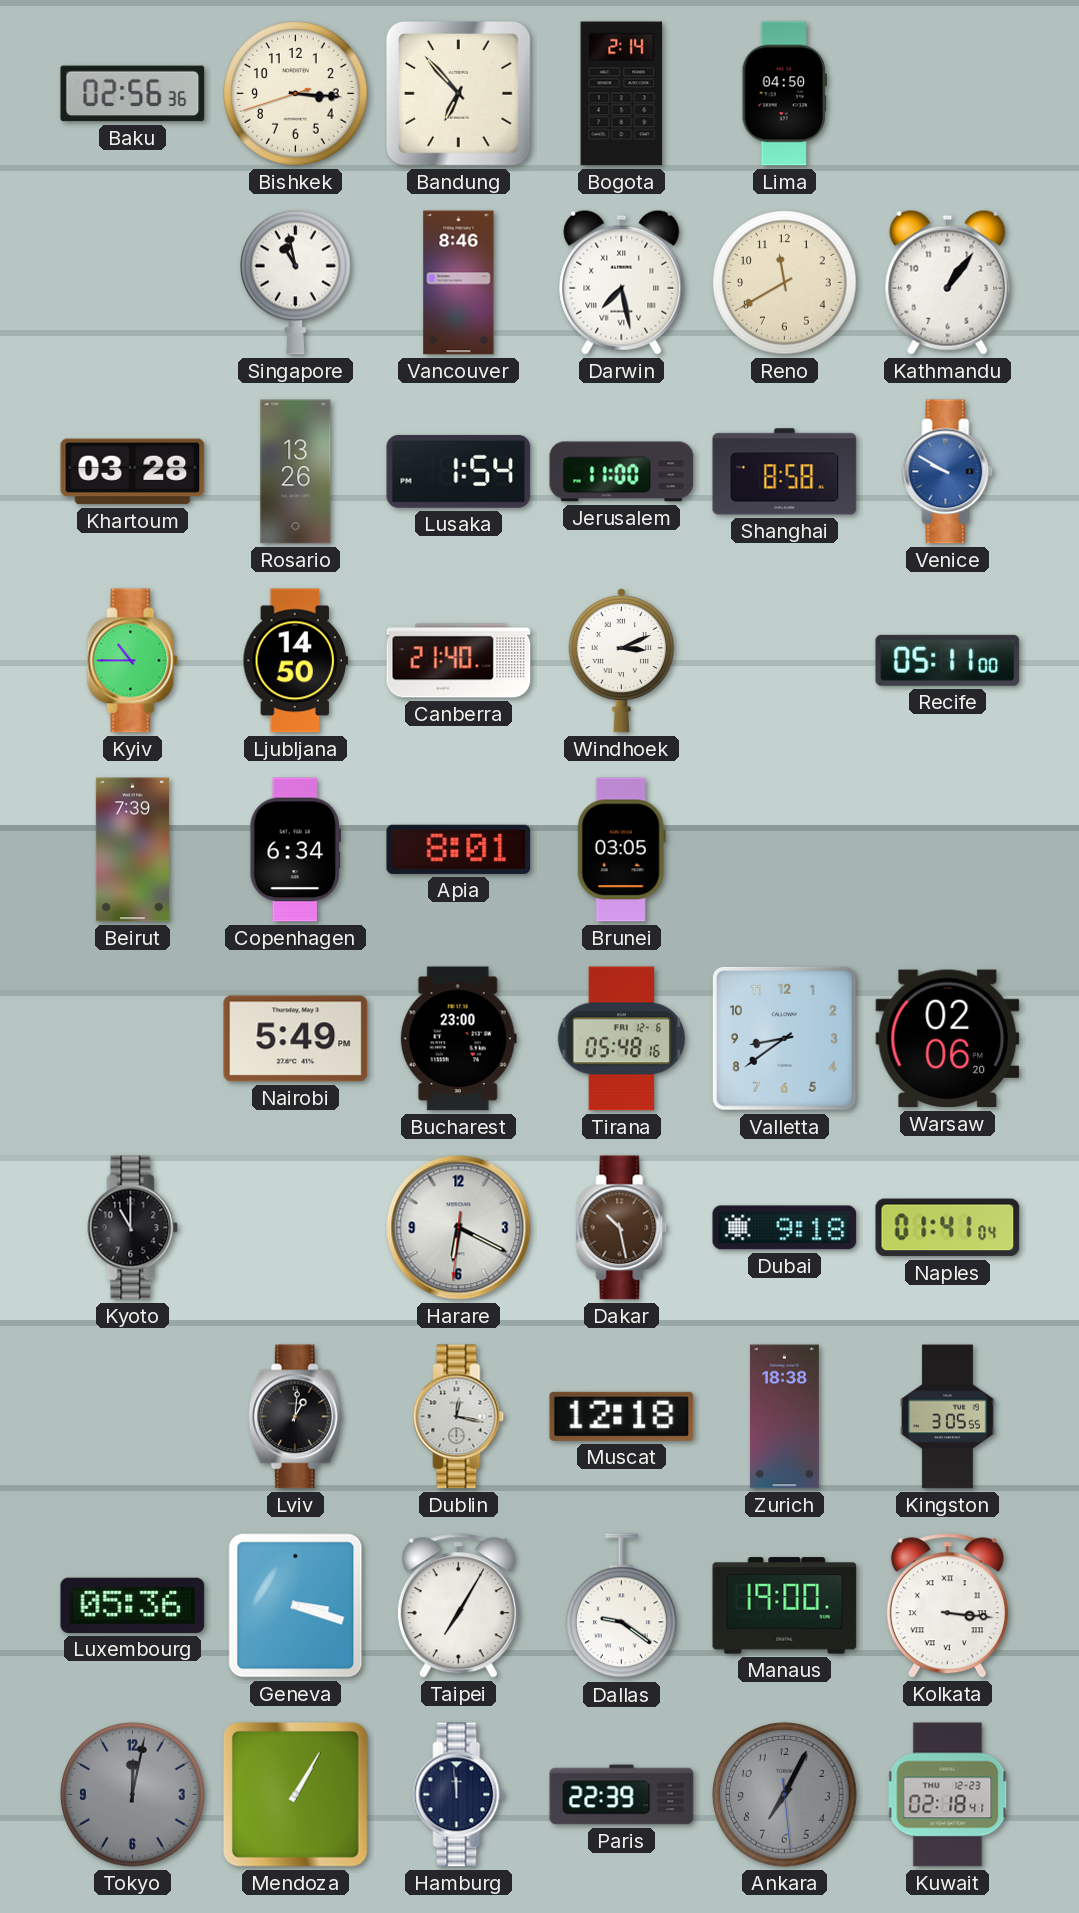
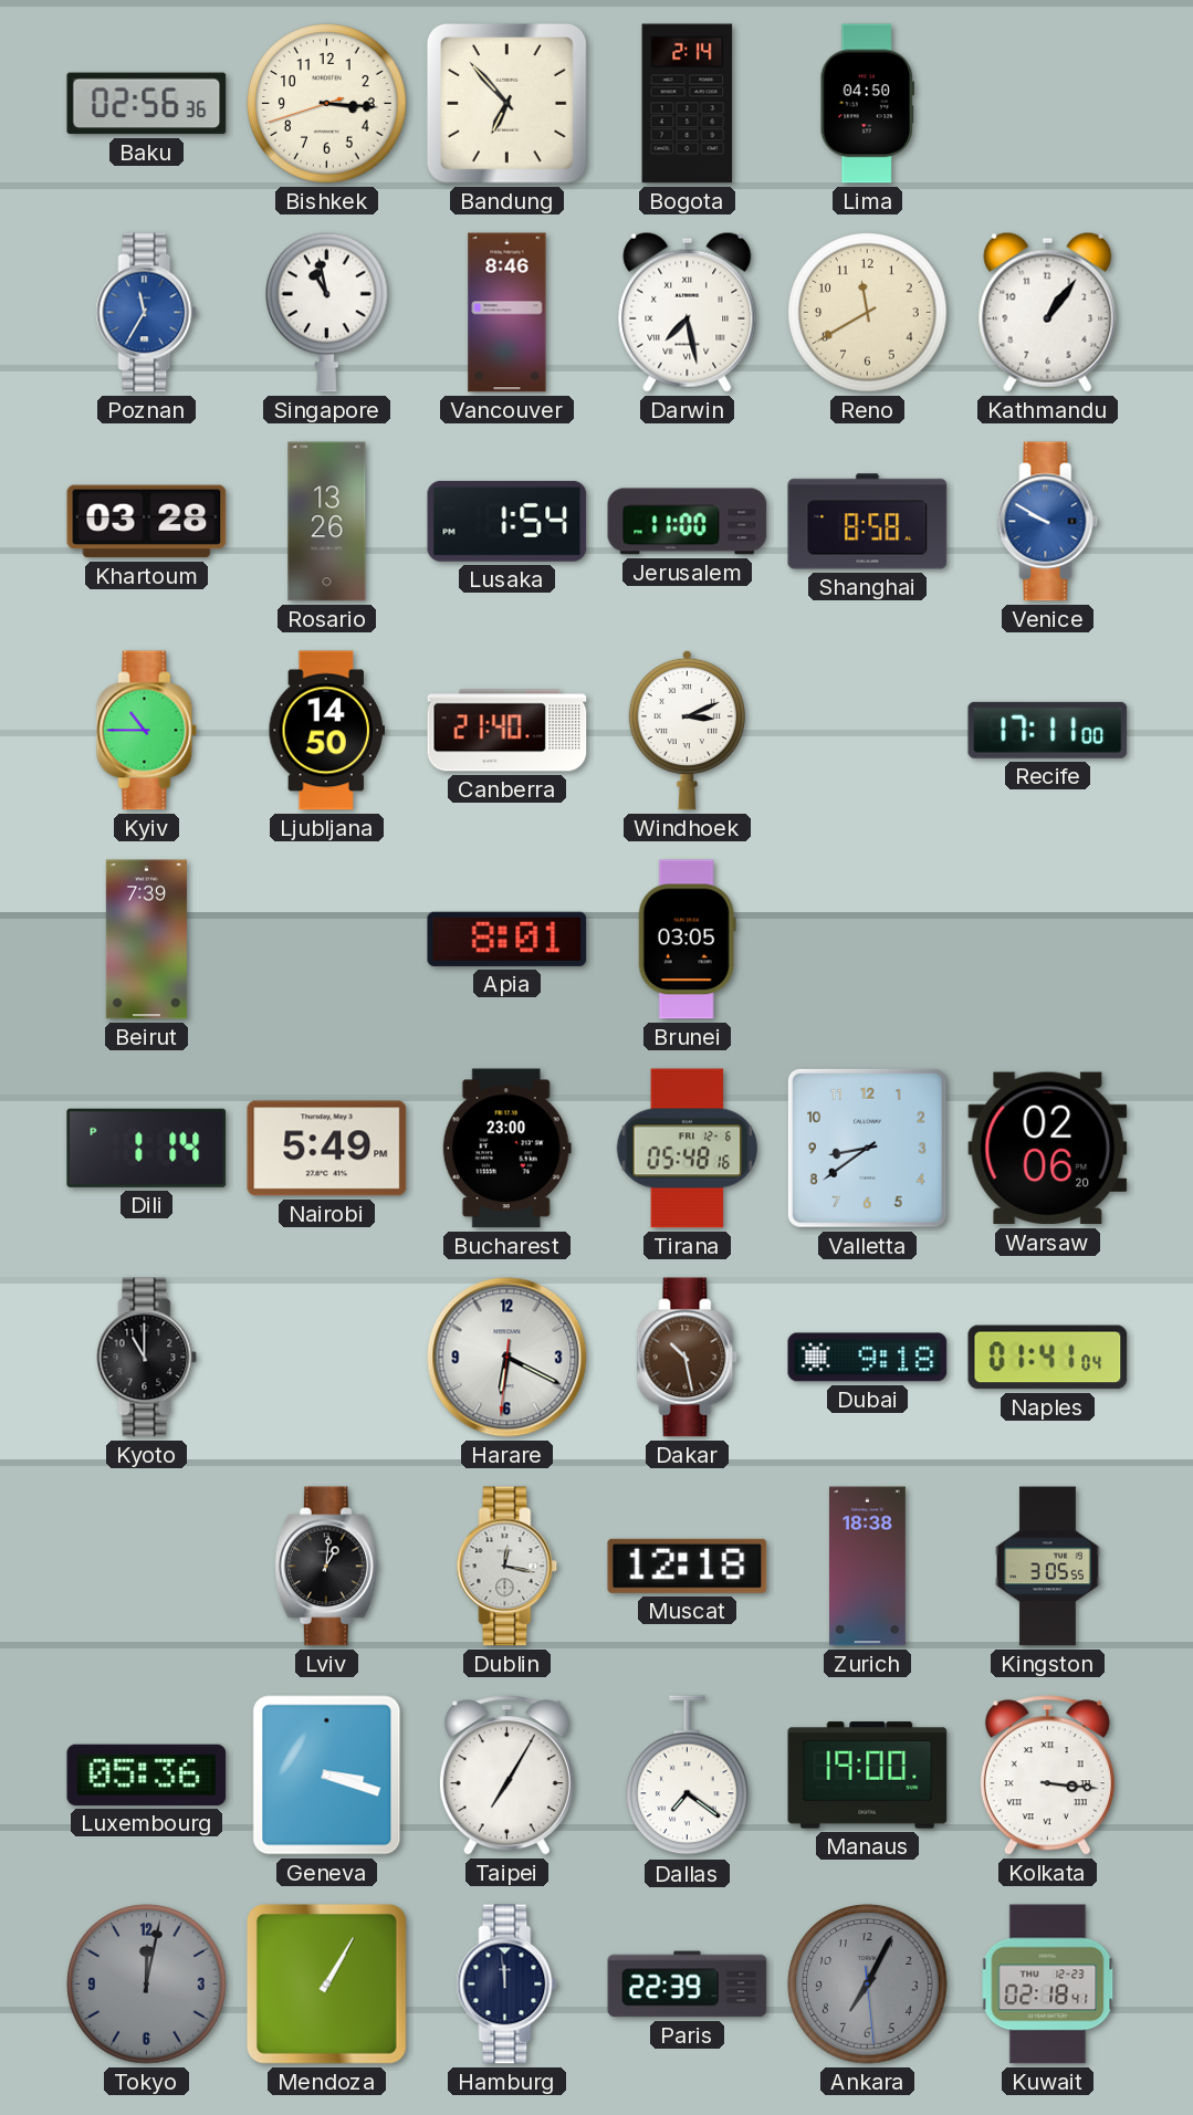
Poznan: none -> 11:35
Recife: 05:11 -> 17:11
Copenhagen: 6:34 -> none
Dili: none -> 1:14
Dallas: 9:21 -> 7:21
